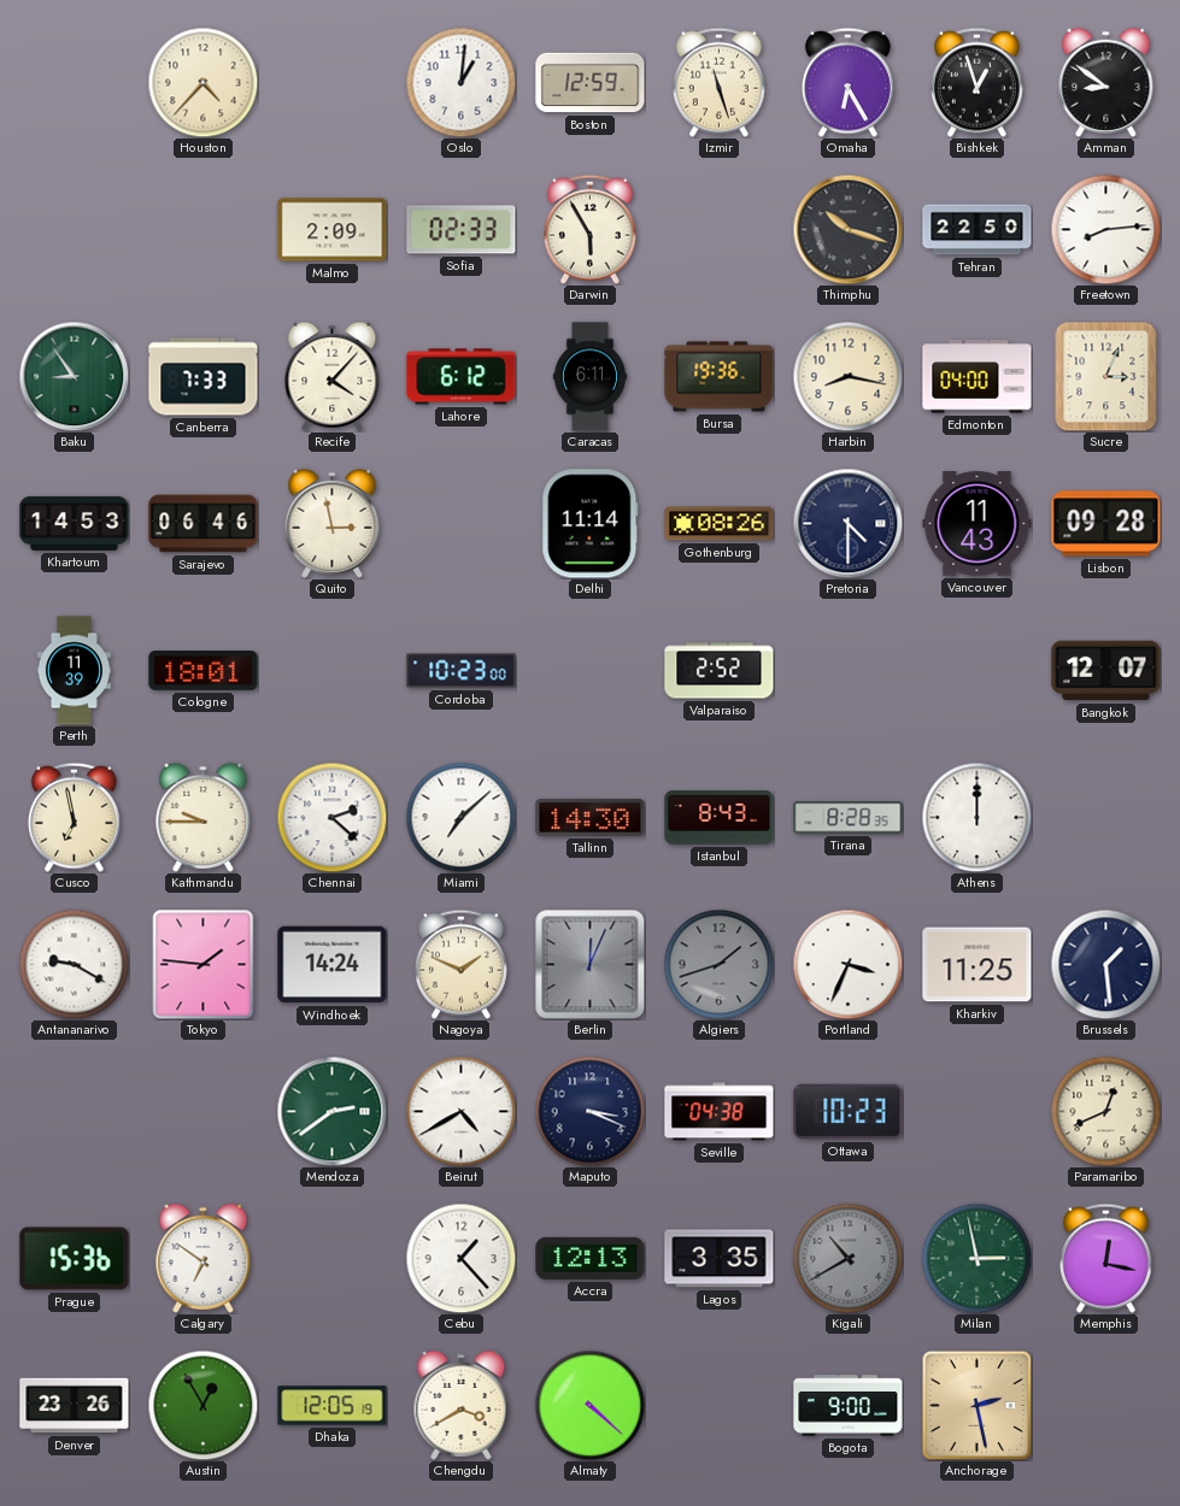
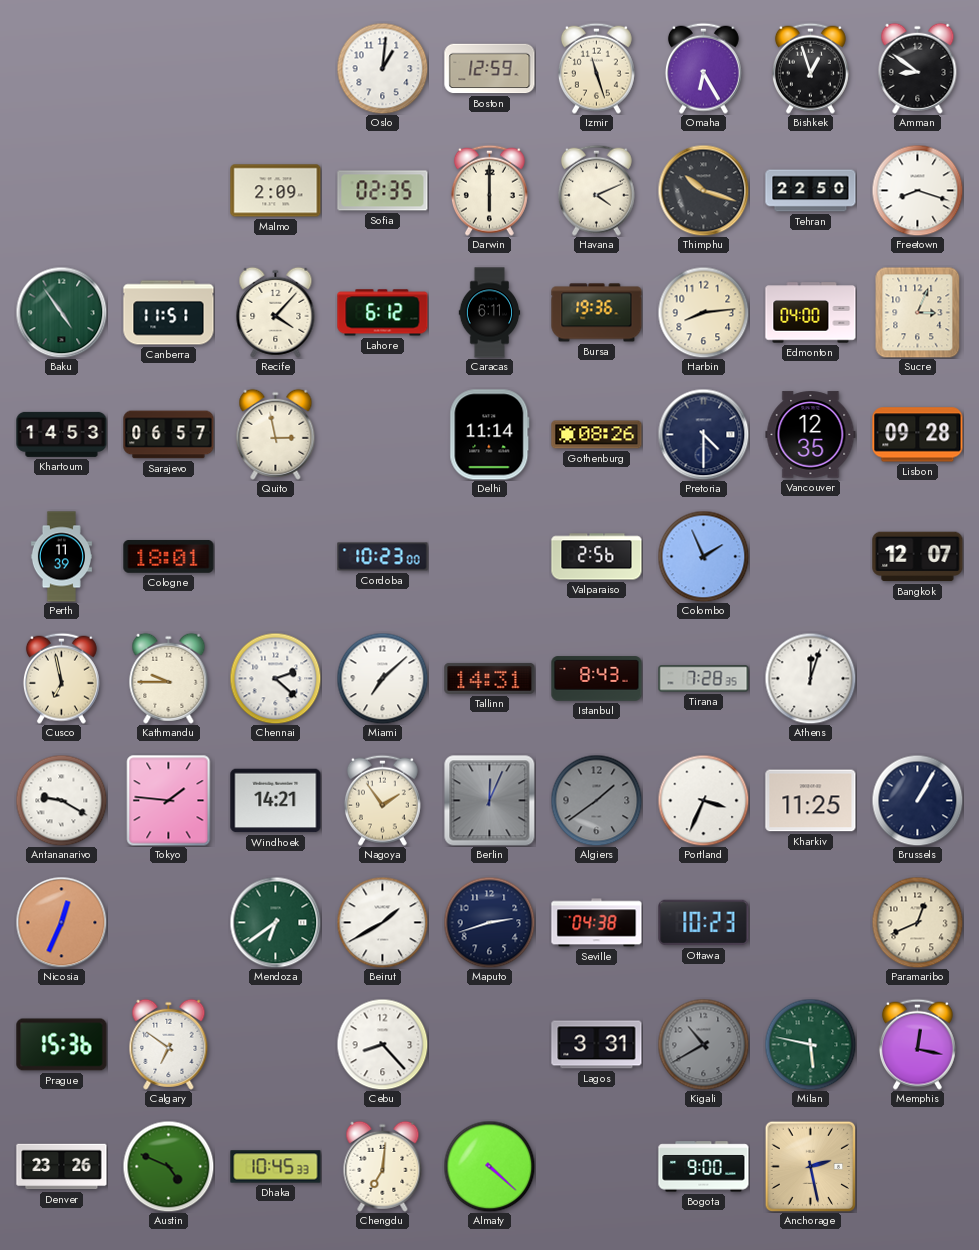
Houston: 4:37 -> none
Sofia: 02:33 -> 02:35
Darwin: 5:55 -> 6:00
Havana: none -> 4:11
Freetown: 8:14 -> 8:18
Baku: 8:54 -> 4:54
Canberra: 7:33 -> 11:51
Harbin: 8:17 -> 8:14
Sarajevo: 06:46 -> 06:57
Vancouver: 11:43 -> 12:35
Valparaiso: 2:52 -> 2:56
Colombo: none -> 1:56
Tallinn: 14:30 -> 14:31
Tirana: 8:28 -> 7:28
Athens: 12:00 -> 12:03
Windhoek: 14:24 -> 14:21
Nagoya: 1:49 -> 1:54
Algiers: 1:42 -> 1:39
Brussels: 1:29 -> 1:05
Nicosia: none -> 12:34
Mendoza: 2:39 -> 6:39
Beirut: 4:40 -> 1:40
Maputo: 3:19 -> 2:42
Cebu: 1:23 -> 8:23
Accra: 12:13 -> none
Lagos: 3:35 -> 3:31
Milan: 2:58 -> 5:47
Austin: 12:55 -> 4:49
Dhaka: 12:05 -> 10:45
Chengdu: 3:40 -> 7:01
